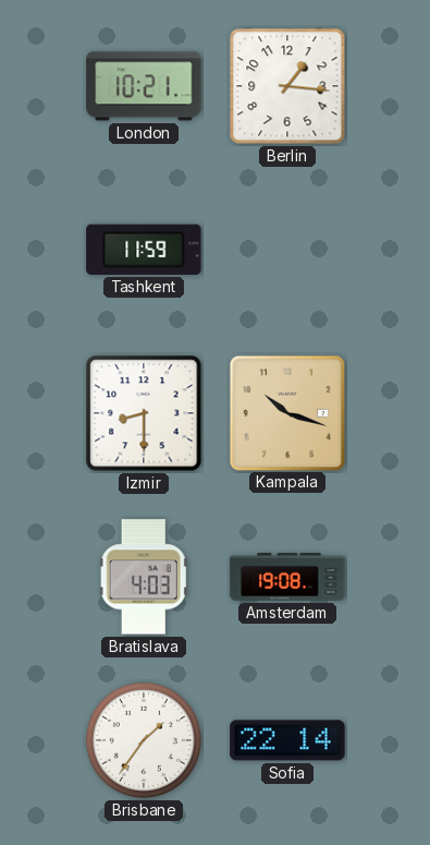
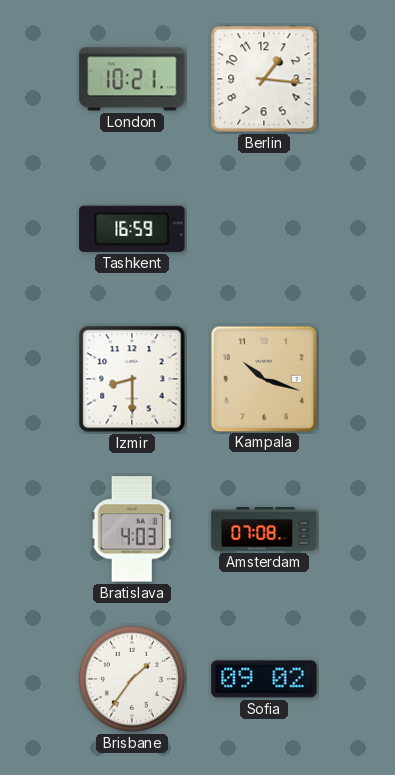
Tashkent: 11:59 -> 16:59
Amsterdam: 19:08 -> 07:08
Sofia: 22:14 -> 09:02
